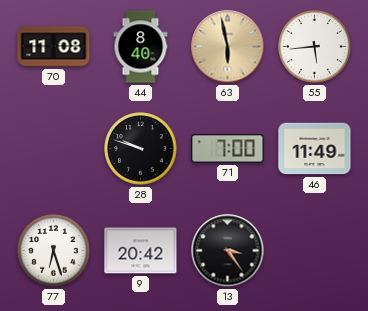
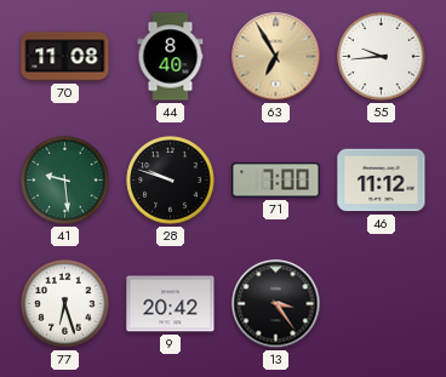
63: 5:58 -> 6:55
55: 5:44 -> 9:44
41: none -> 9:29
46: 11:49 -> 11:12
